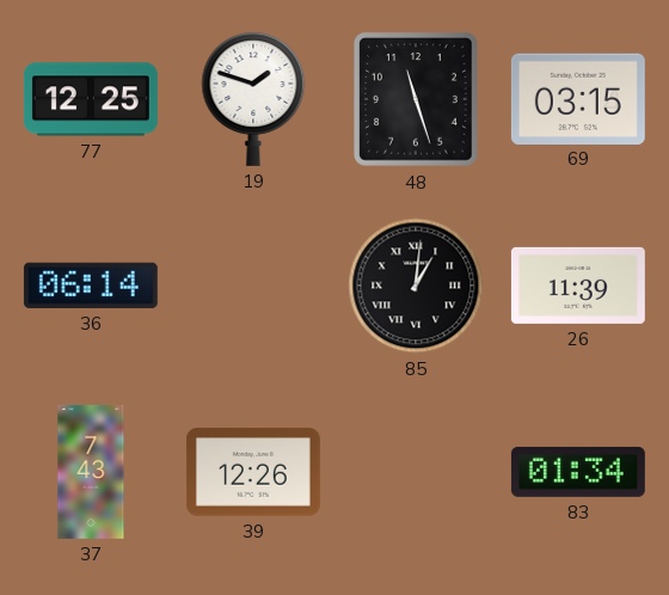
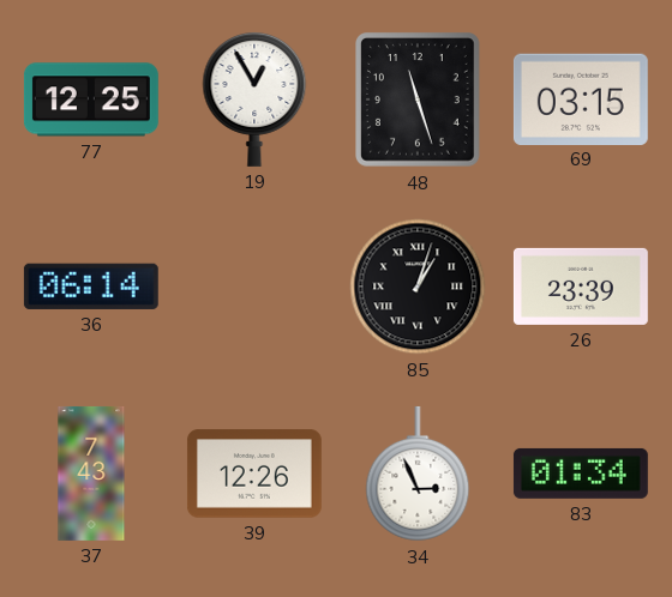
19: 1:48 -> 12:55
85: 1:01 -> 1:03
26: 11:39 -> 23:39
34: none -> 2:56
